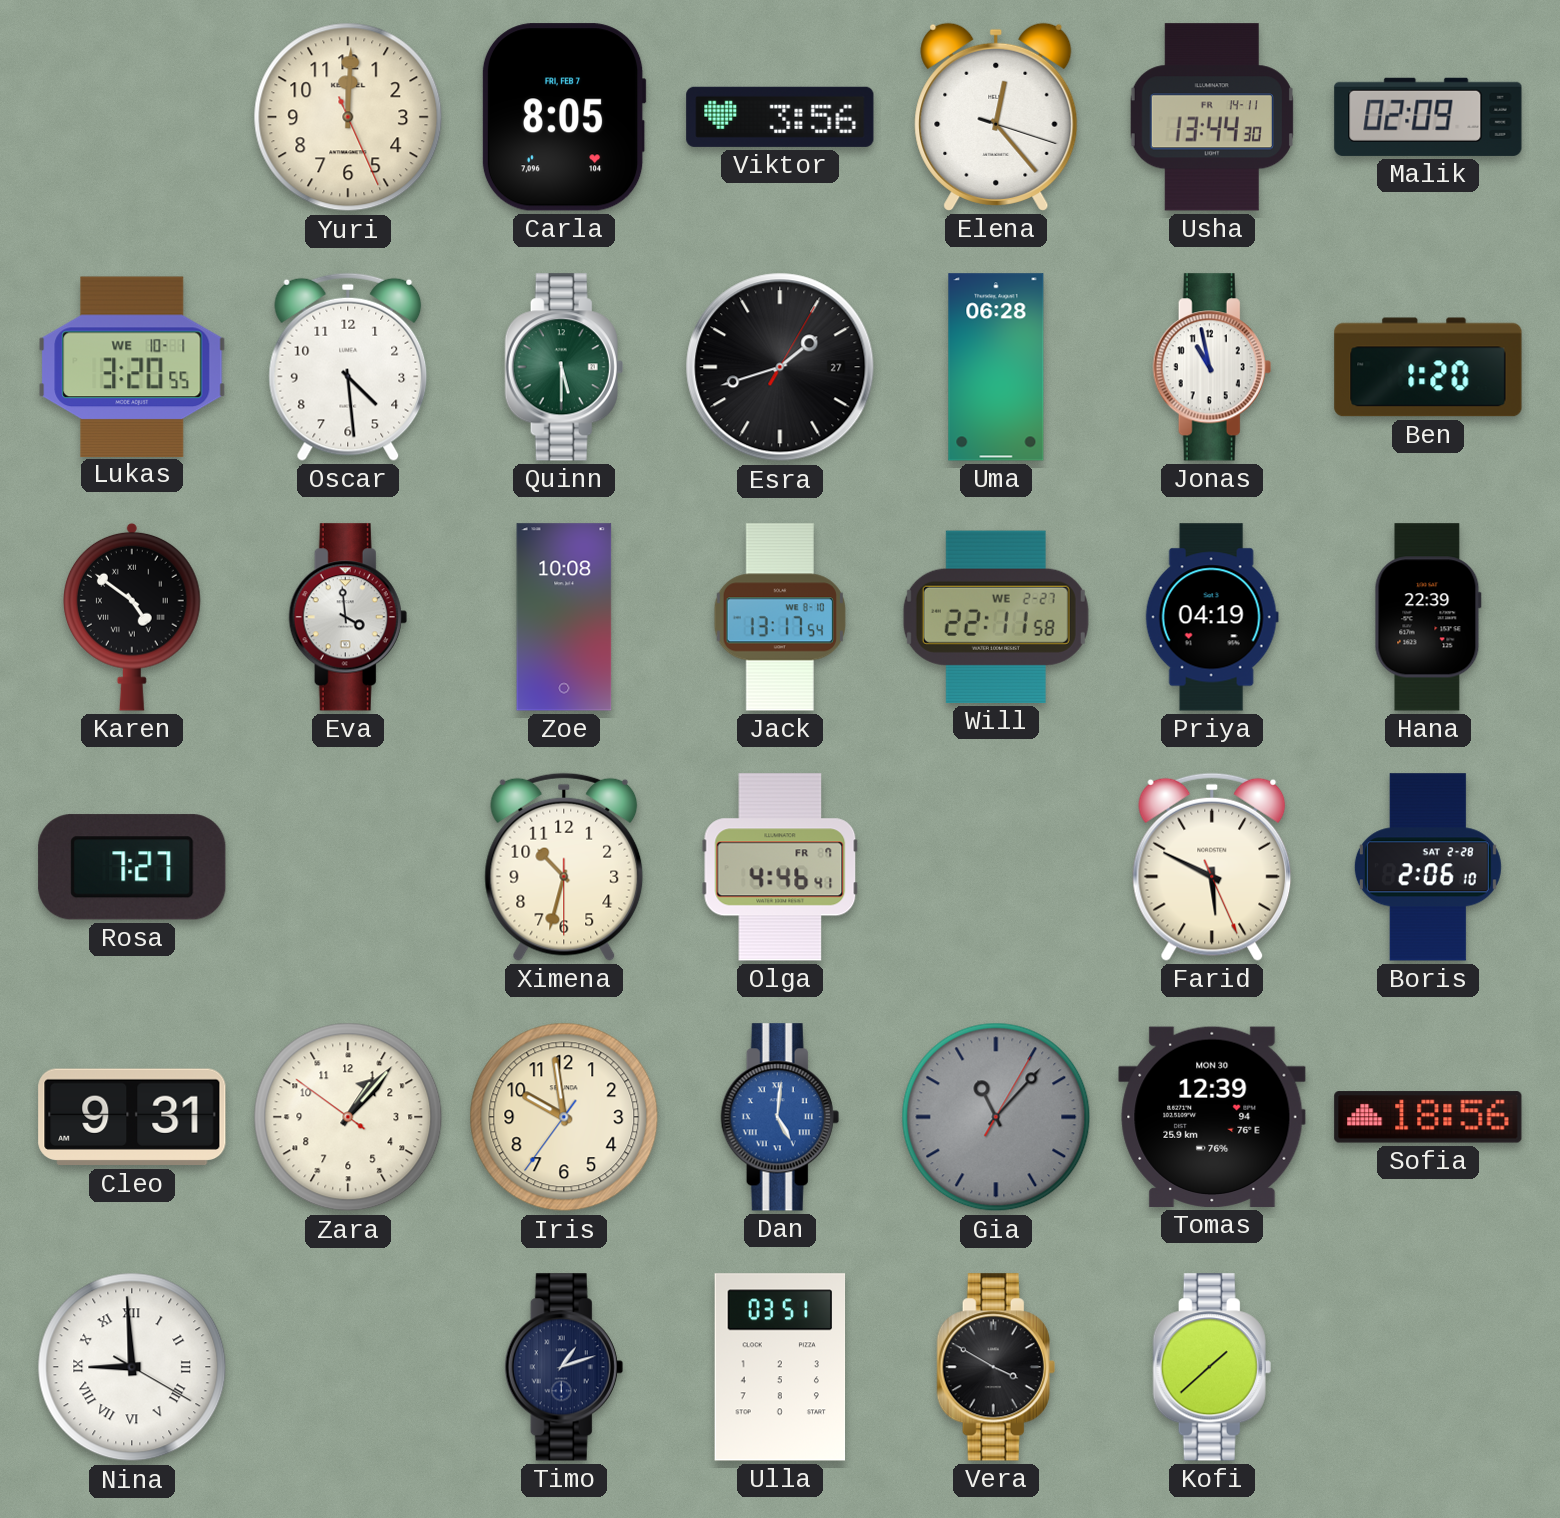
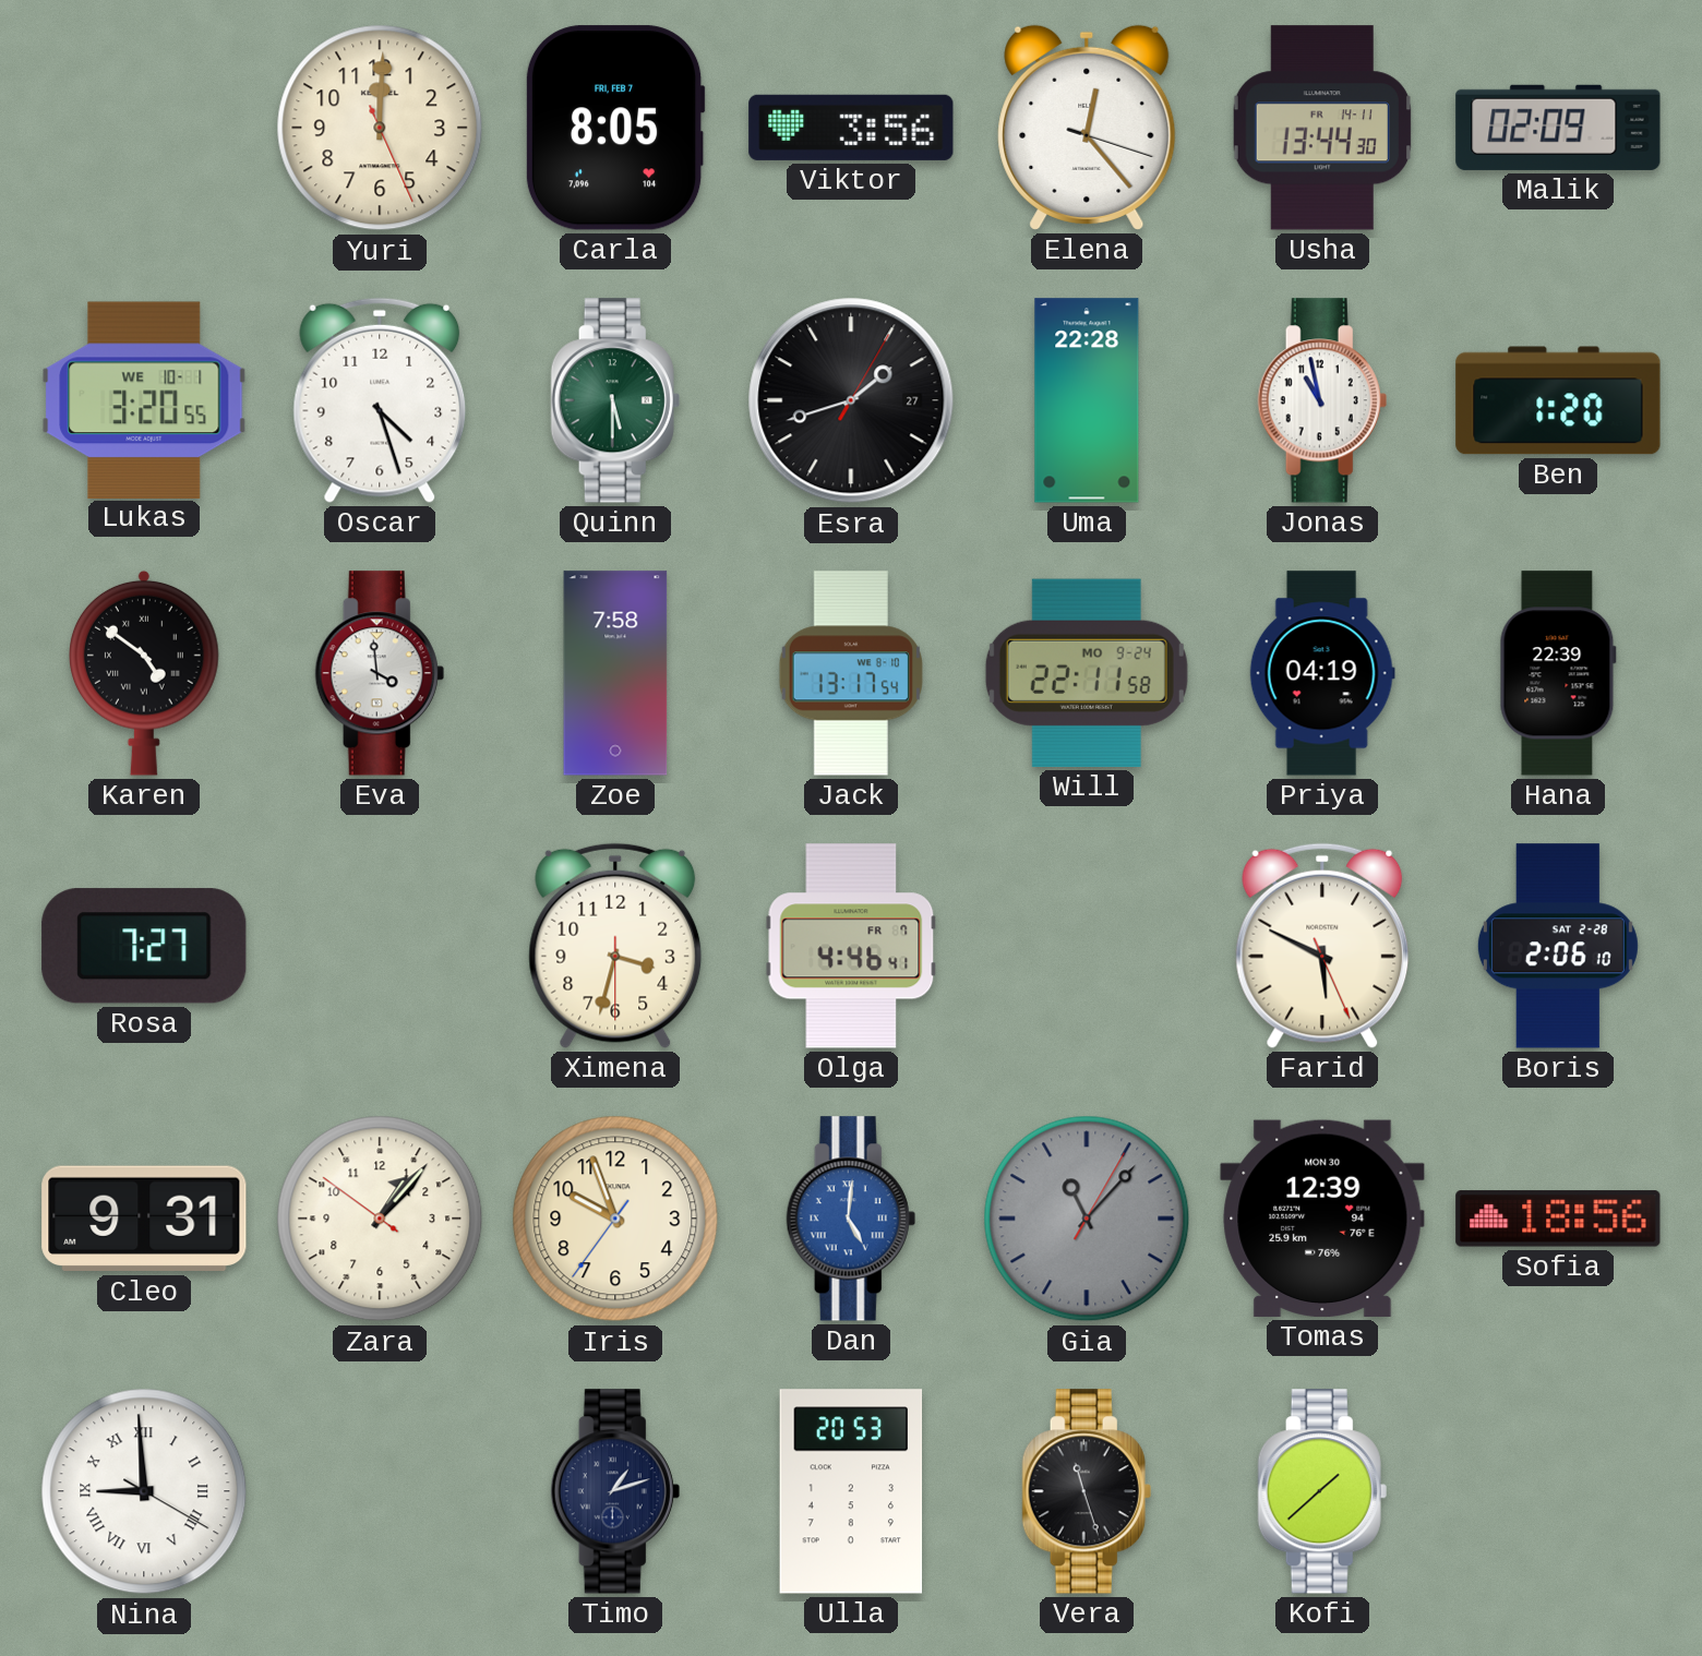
Oscar: 4:29 -> 4:27
Uma: 06:28 -> 22:28
Zoe: 10:08 -> 7:58
Will date: WE 2-27 -> MO 9-24
Ximena: 10:32 -> 3:32
Iris: 9:58 -> 9:56
Ulla: 03:51 -> 20:53
Vera: 3:50 -> 11:27
